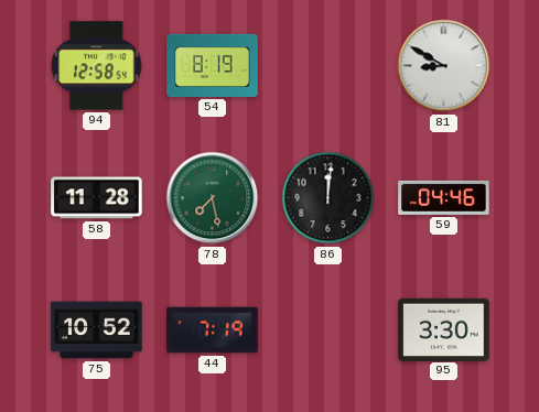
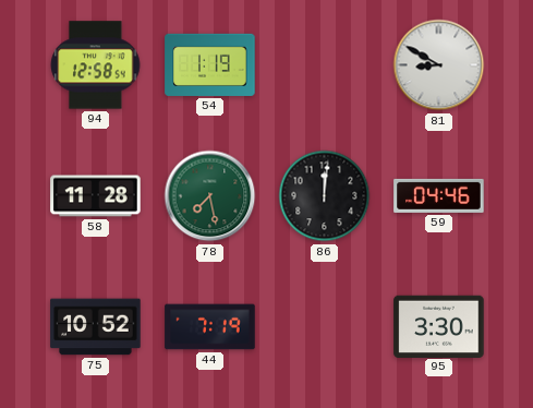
54: 8:19 -> 1:19
